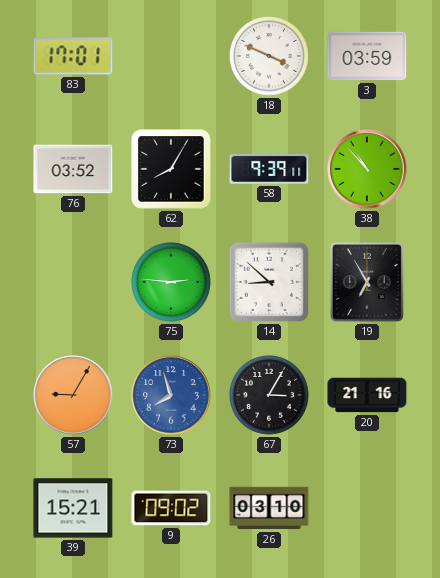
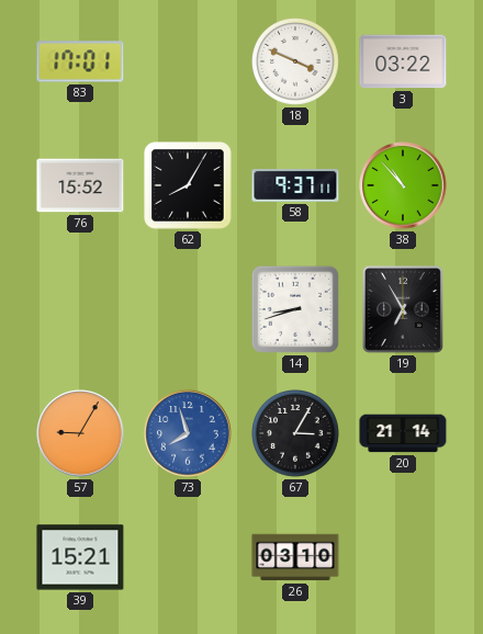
3: 03:59 -> 03:22
76: 03:52 -> 15:52
58: 9:39 -> 9:37
75: 2:46 -> none
14: 8:52 -> 8:42
20: 21:16 -> 21:14
9: 09:02 -> none
